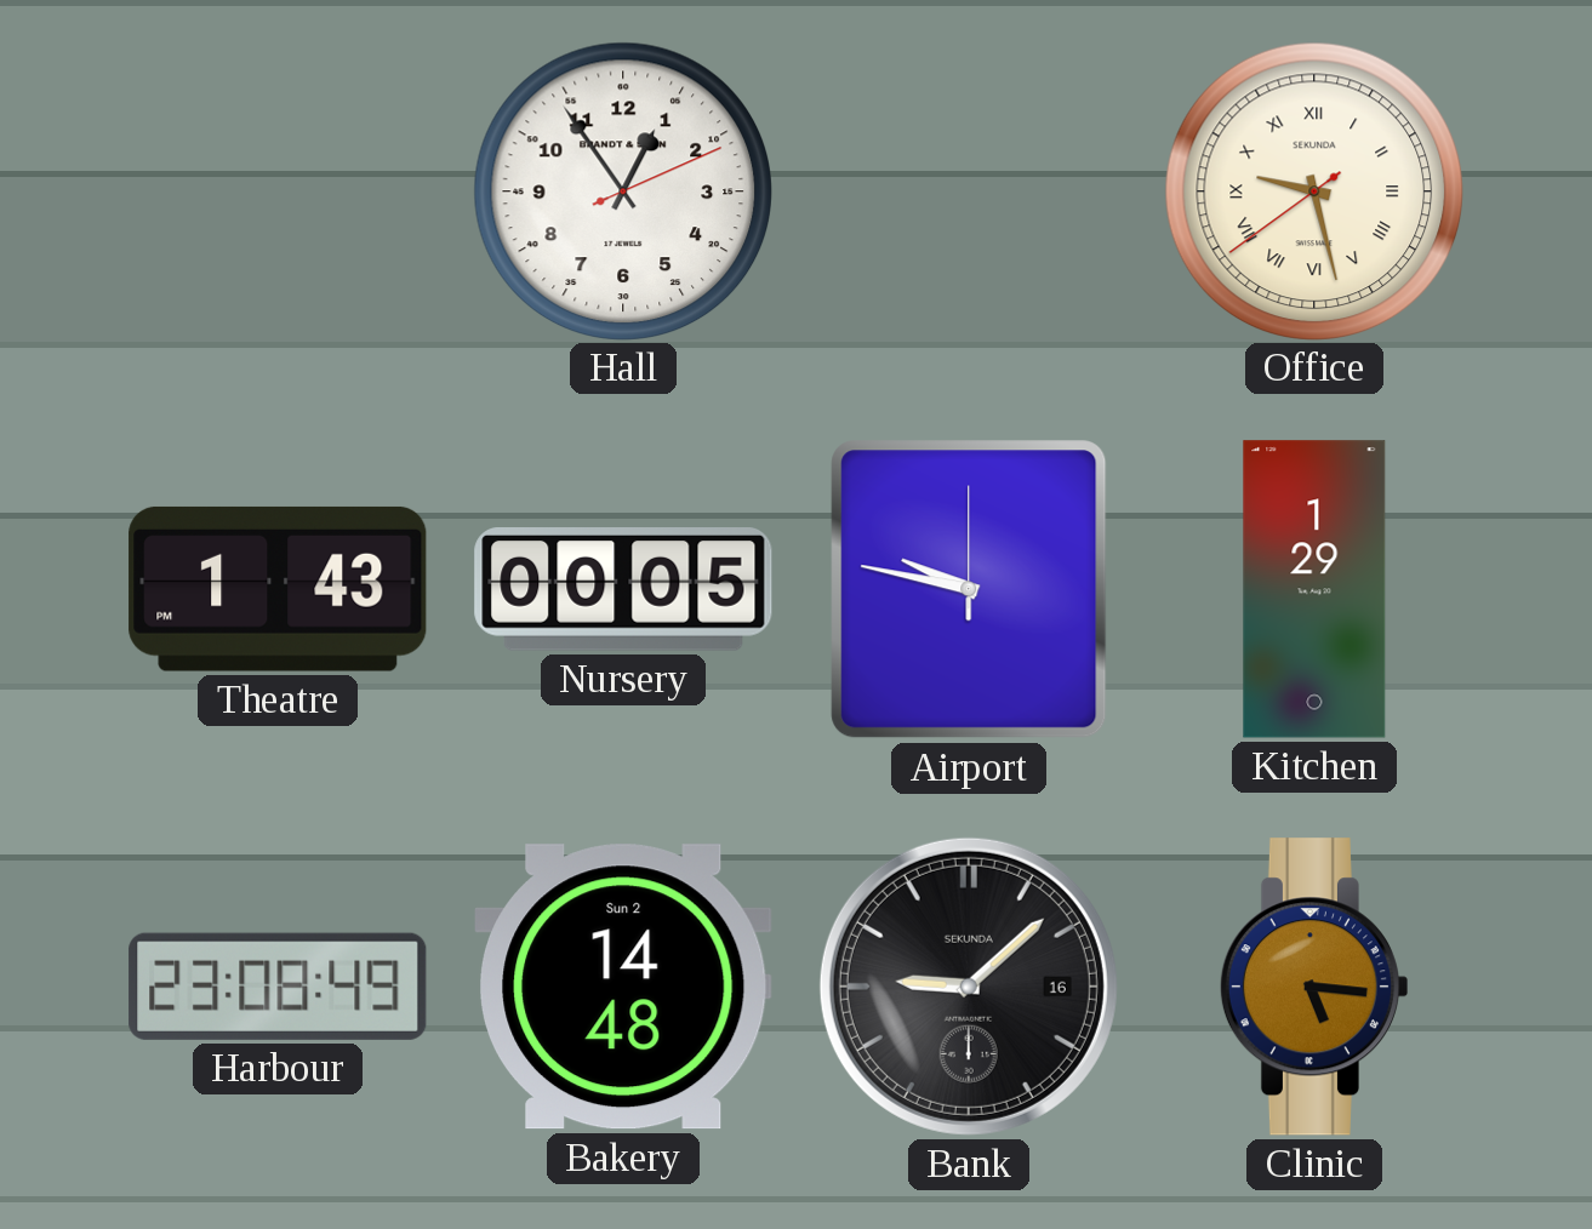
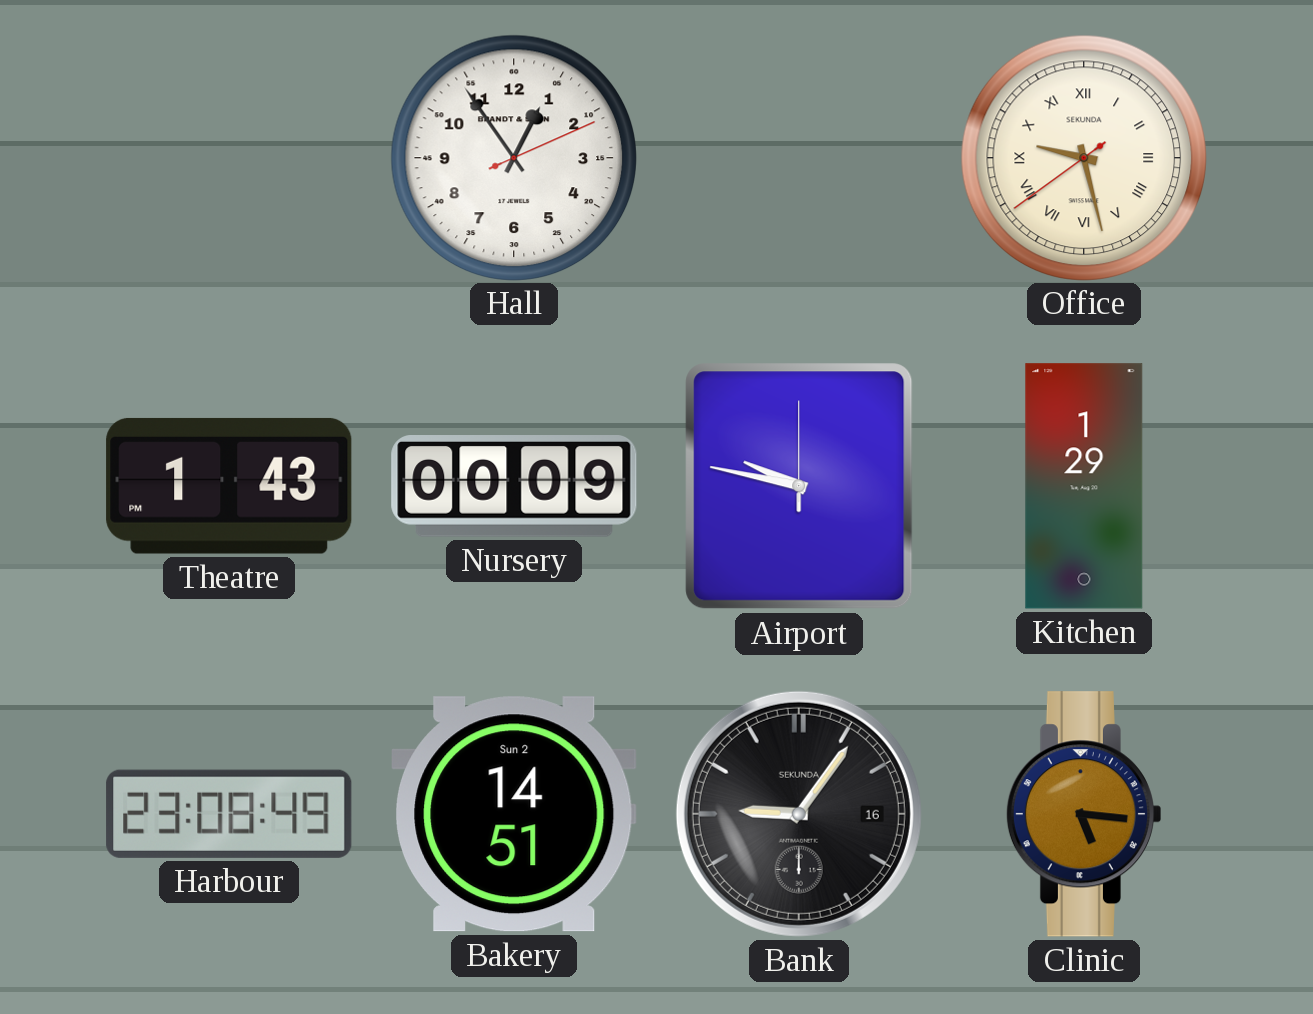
Nursery: 00:05 -> 00:09
Bakery: 14:48 -> 14:51
Bank: 9:08 -> 9:06
